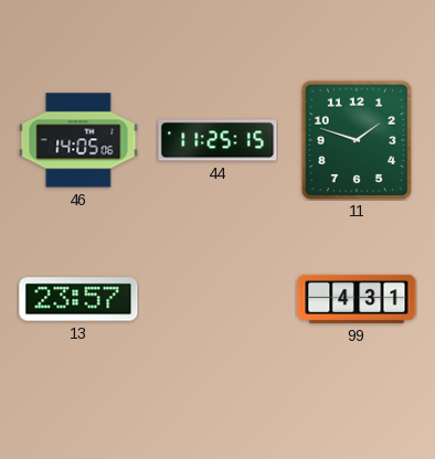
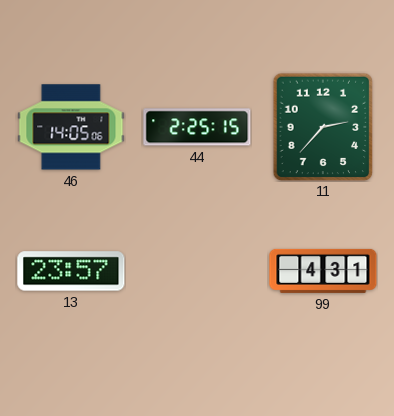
44: 11:25 -> 2:25
11: 1:48 -> 2:37
